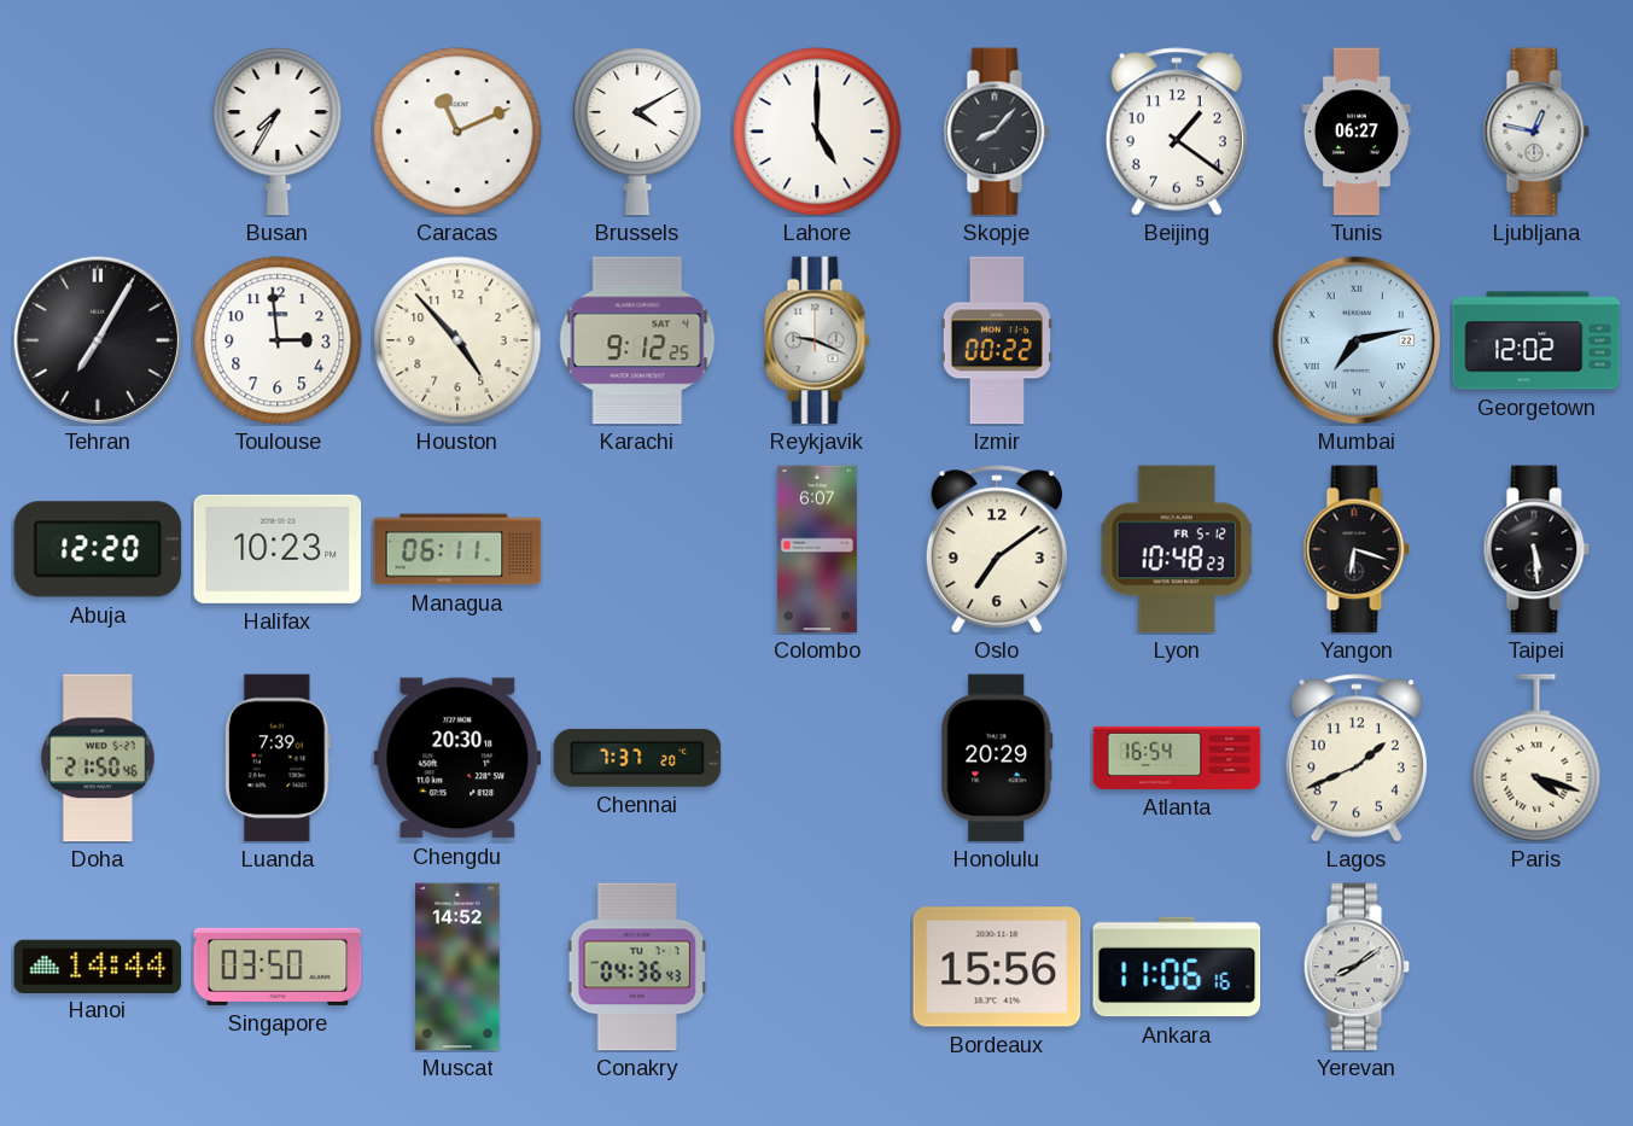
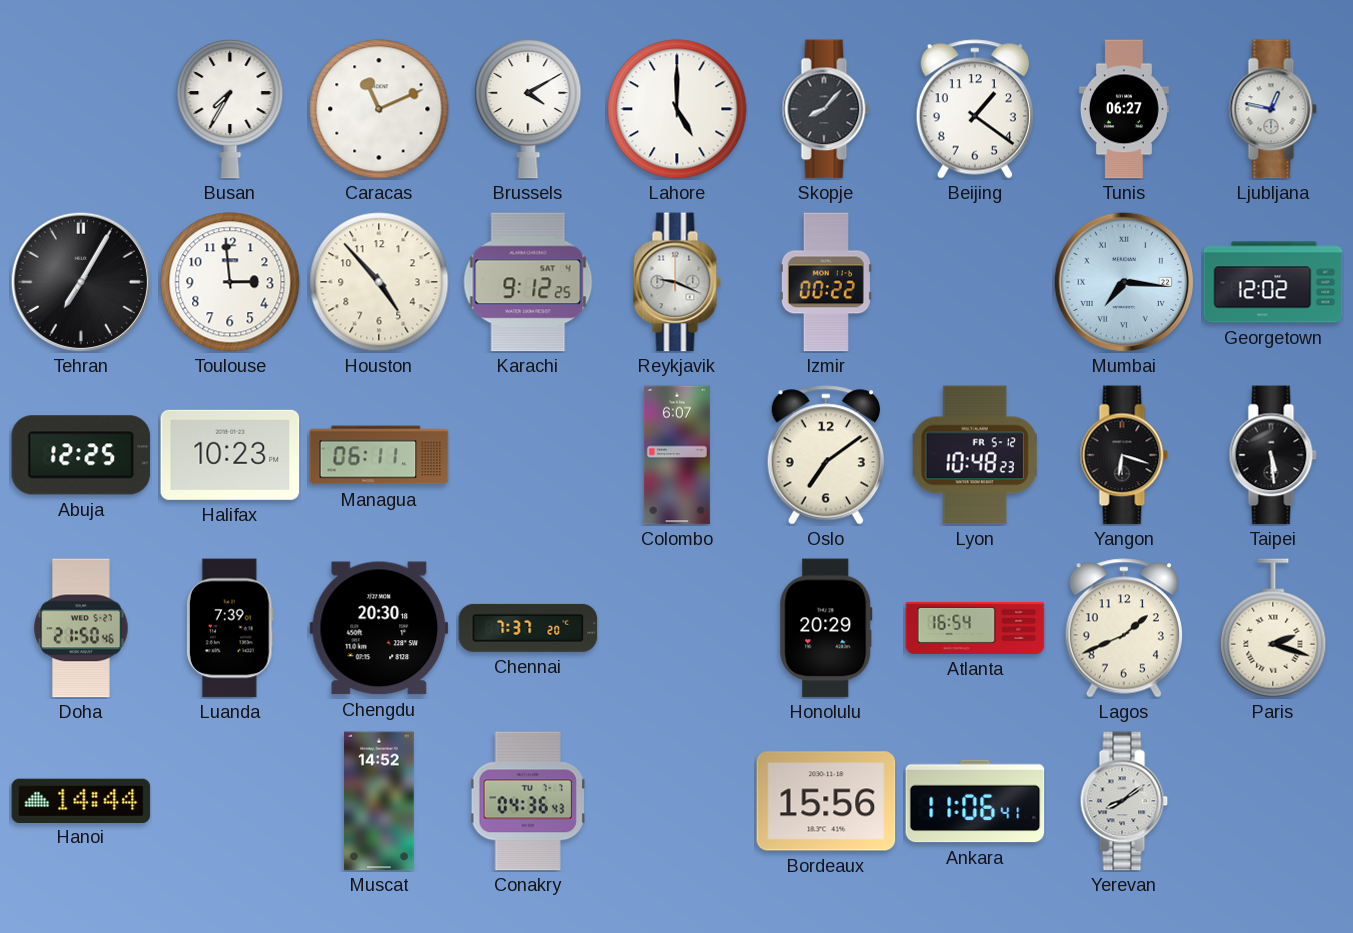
Mumbai: 7:13 -> 7:16
Abuja: 12:20 -> 12:25
Paris: 4:18 -> 2:18
Singapore: 03:50 -> none
Ankara: 11:06:16 -> 11:06:41
